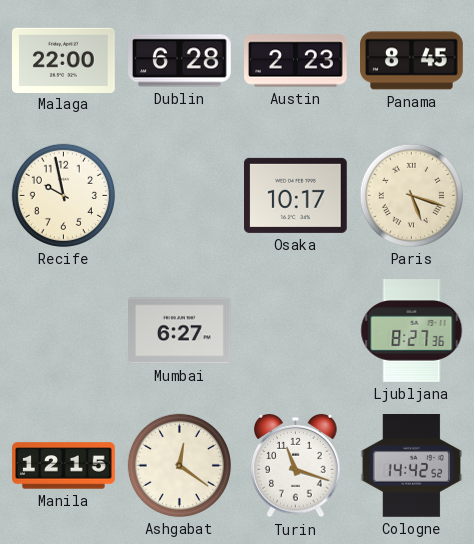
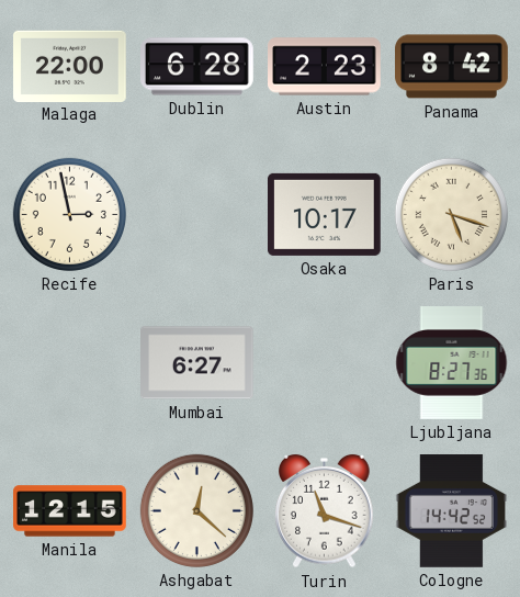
Panama: 8:45 -> 8:42
Recife: 9:58 -> 2:58
Ashgabat: 12:21 -> 12:22
